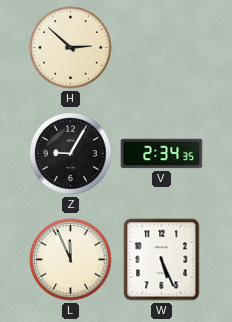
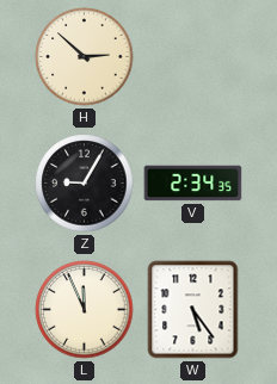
W: 5:26 -> 5:24
